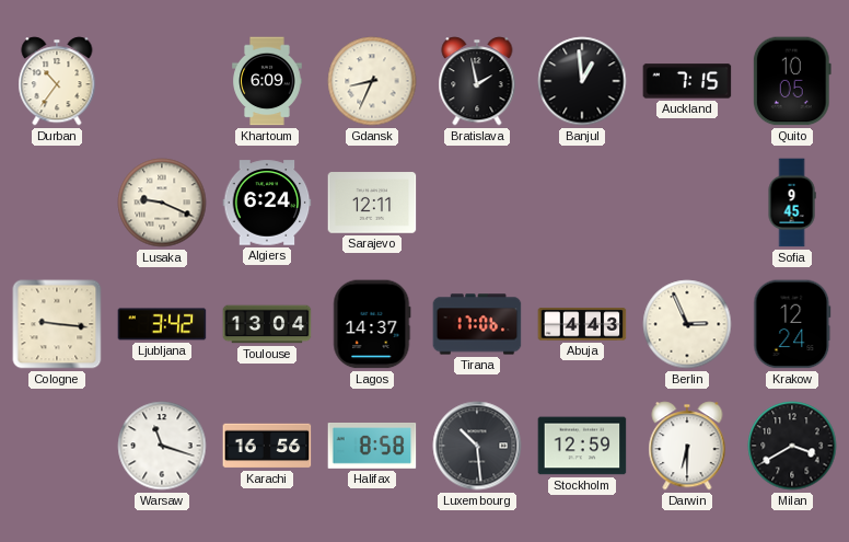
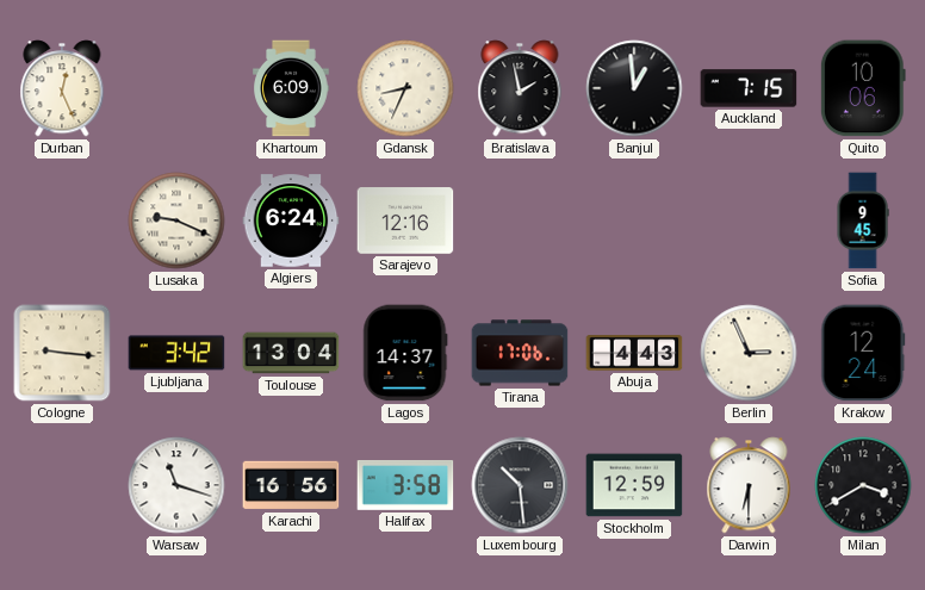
Durban: 10:36 -> 12:26
Quito: 10:05 -> 10:06
Sarajevo: 12:11 -> 12:16
Halifax: 8:58 -> 3:58
